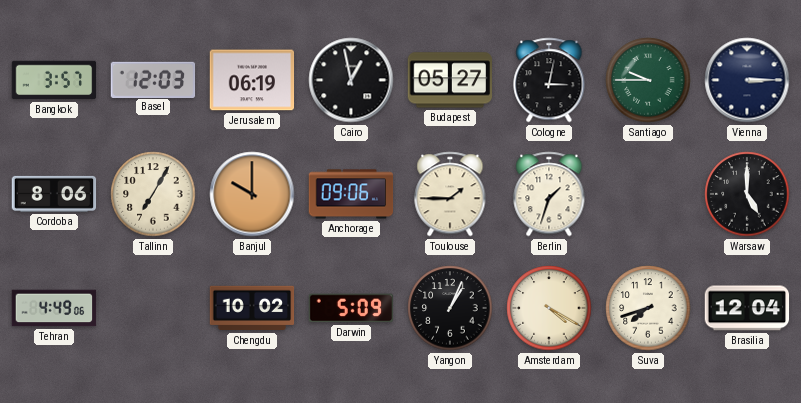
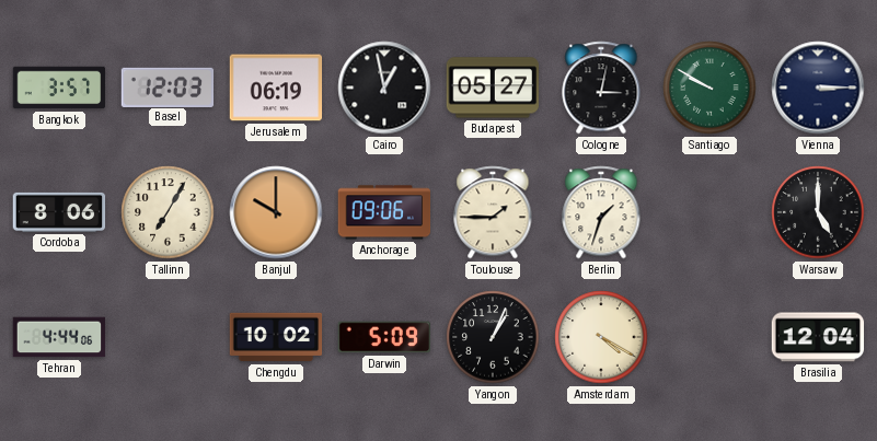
Santiago: 9:45 -> 9:50
Tehran: 4:49 -> 4:44
Suva: 7:42 -> none
